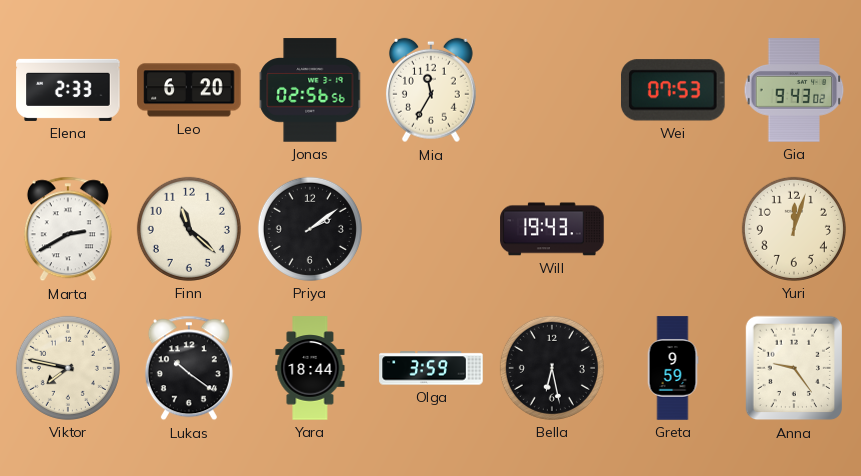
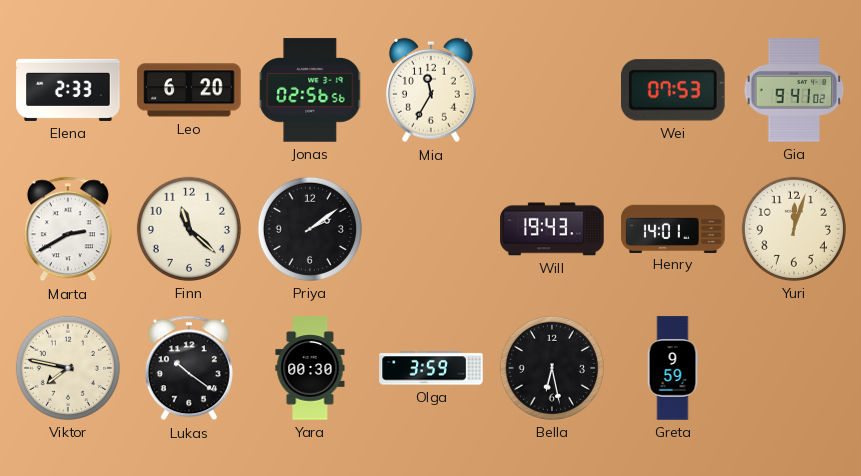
Gia: 9:43 -> 9:41
Henry: none -> 14:01
Yara: 18:44 -> 00:30
Anna: 9:24 -> none
